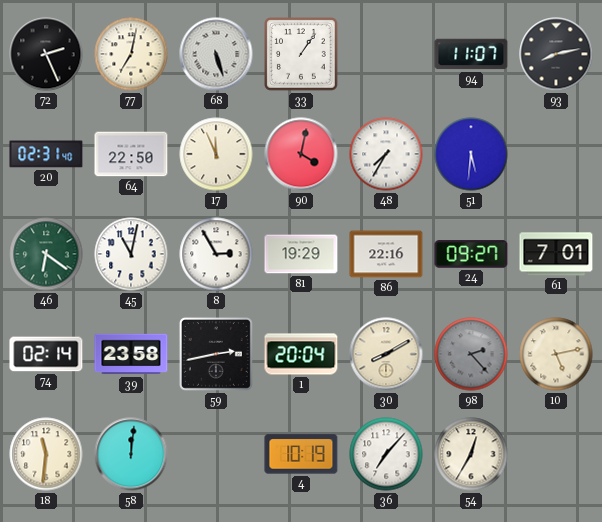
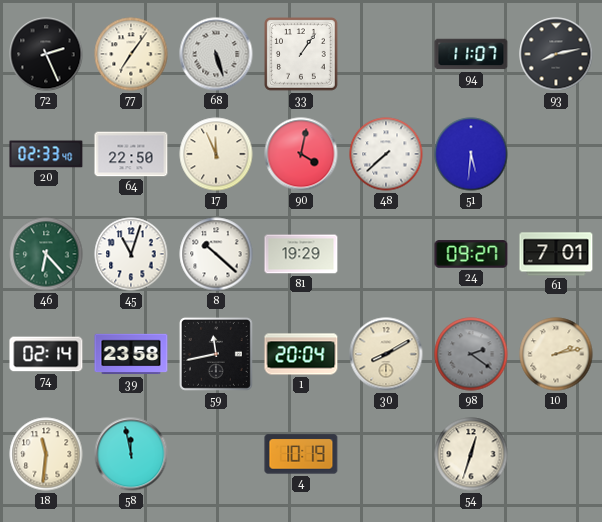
77: 7:02 -> 7:06
20: 02:31 -> 02:33
48: 7:35 -> 7:38
46: 6:21 -> 6:23
45: 11:02 -> 11:03
8: 2:55 -> 10:22
86: 22:16 -> none
59: 2:43 -> 11:43
98: 2:23 -> 2:21
10: 5:13 -> 2:13
58: 12:01 -> 11:58
36: 7:07 -> none
54: 12:35 -> 12:33
